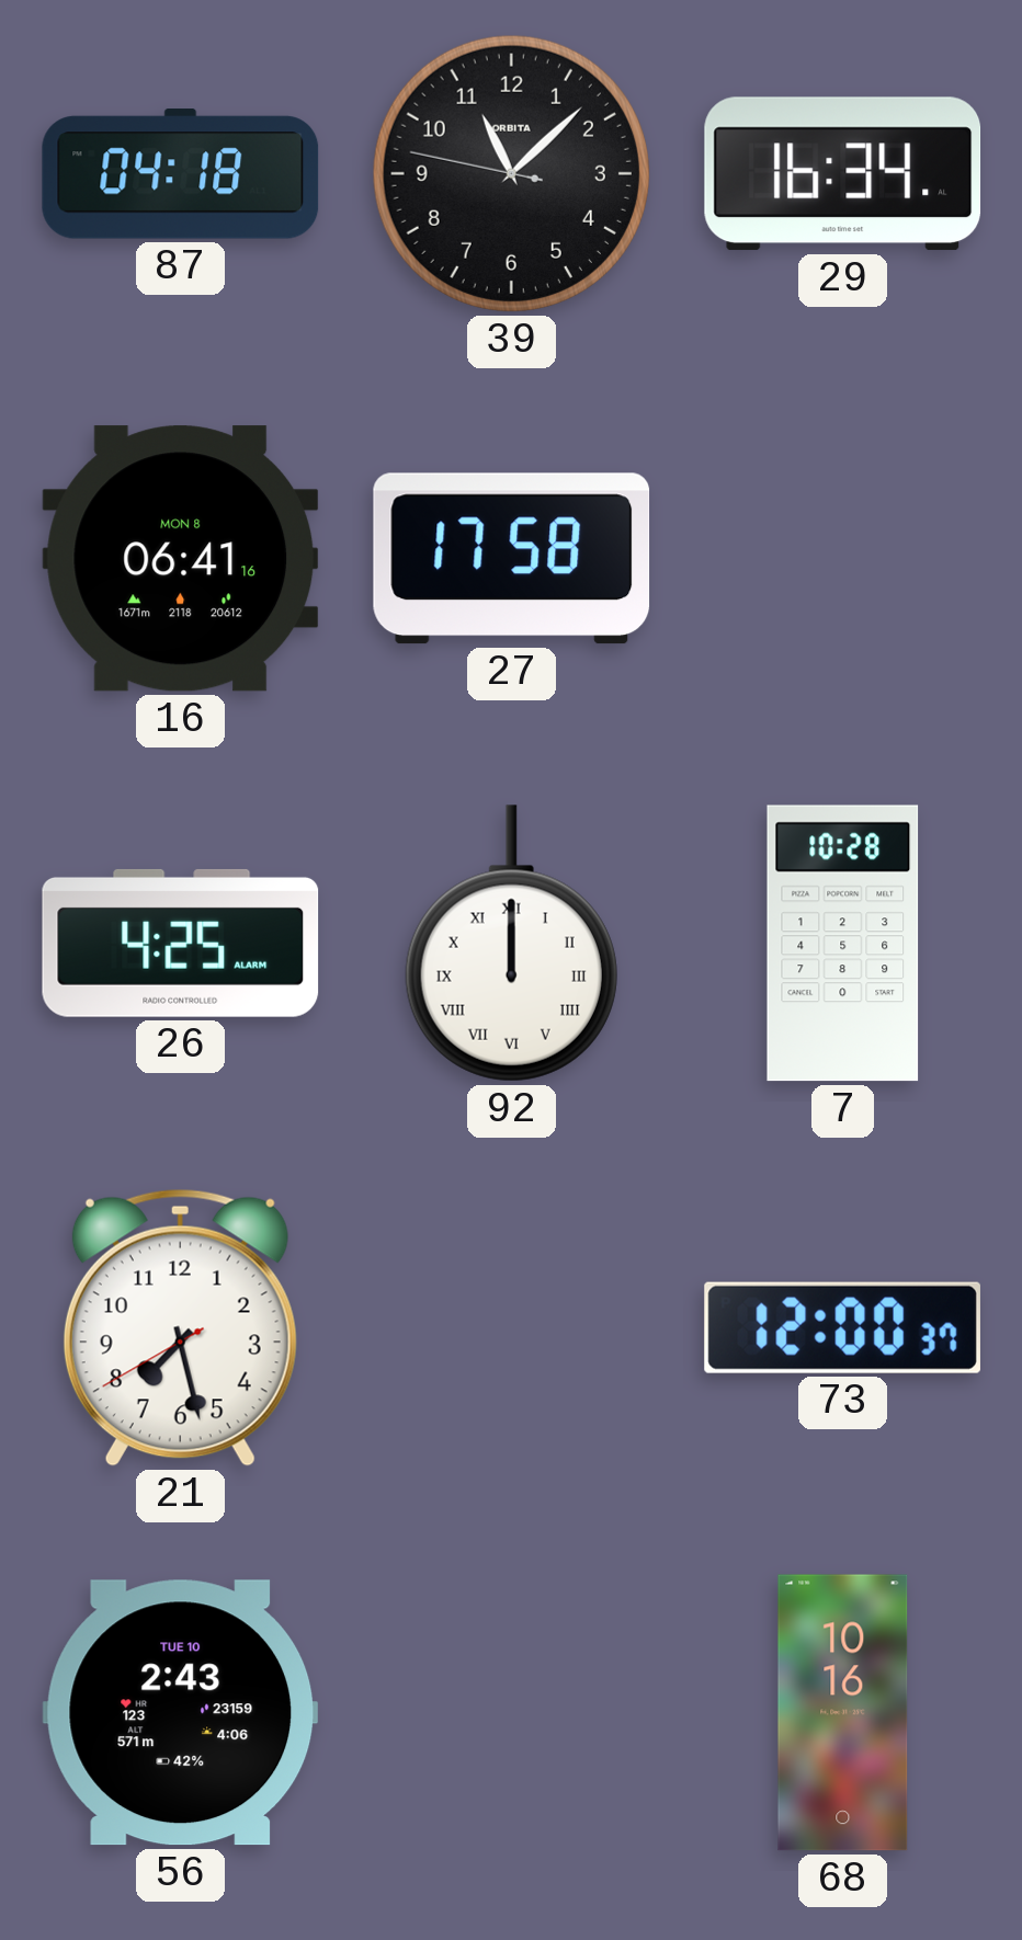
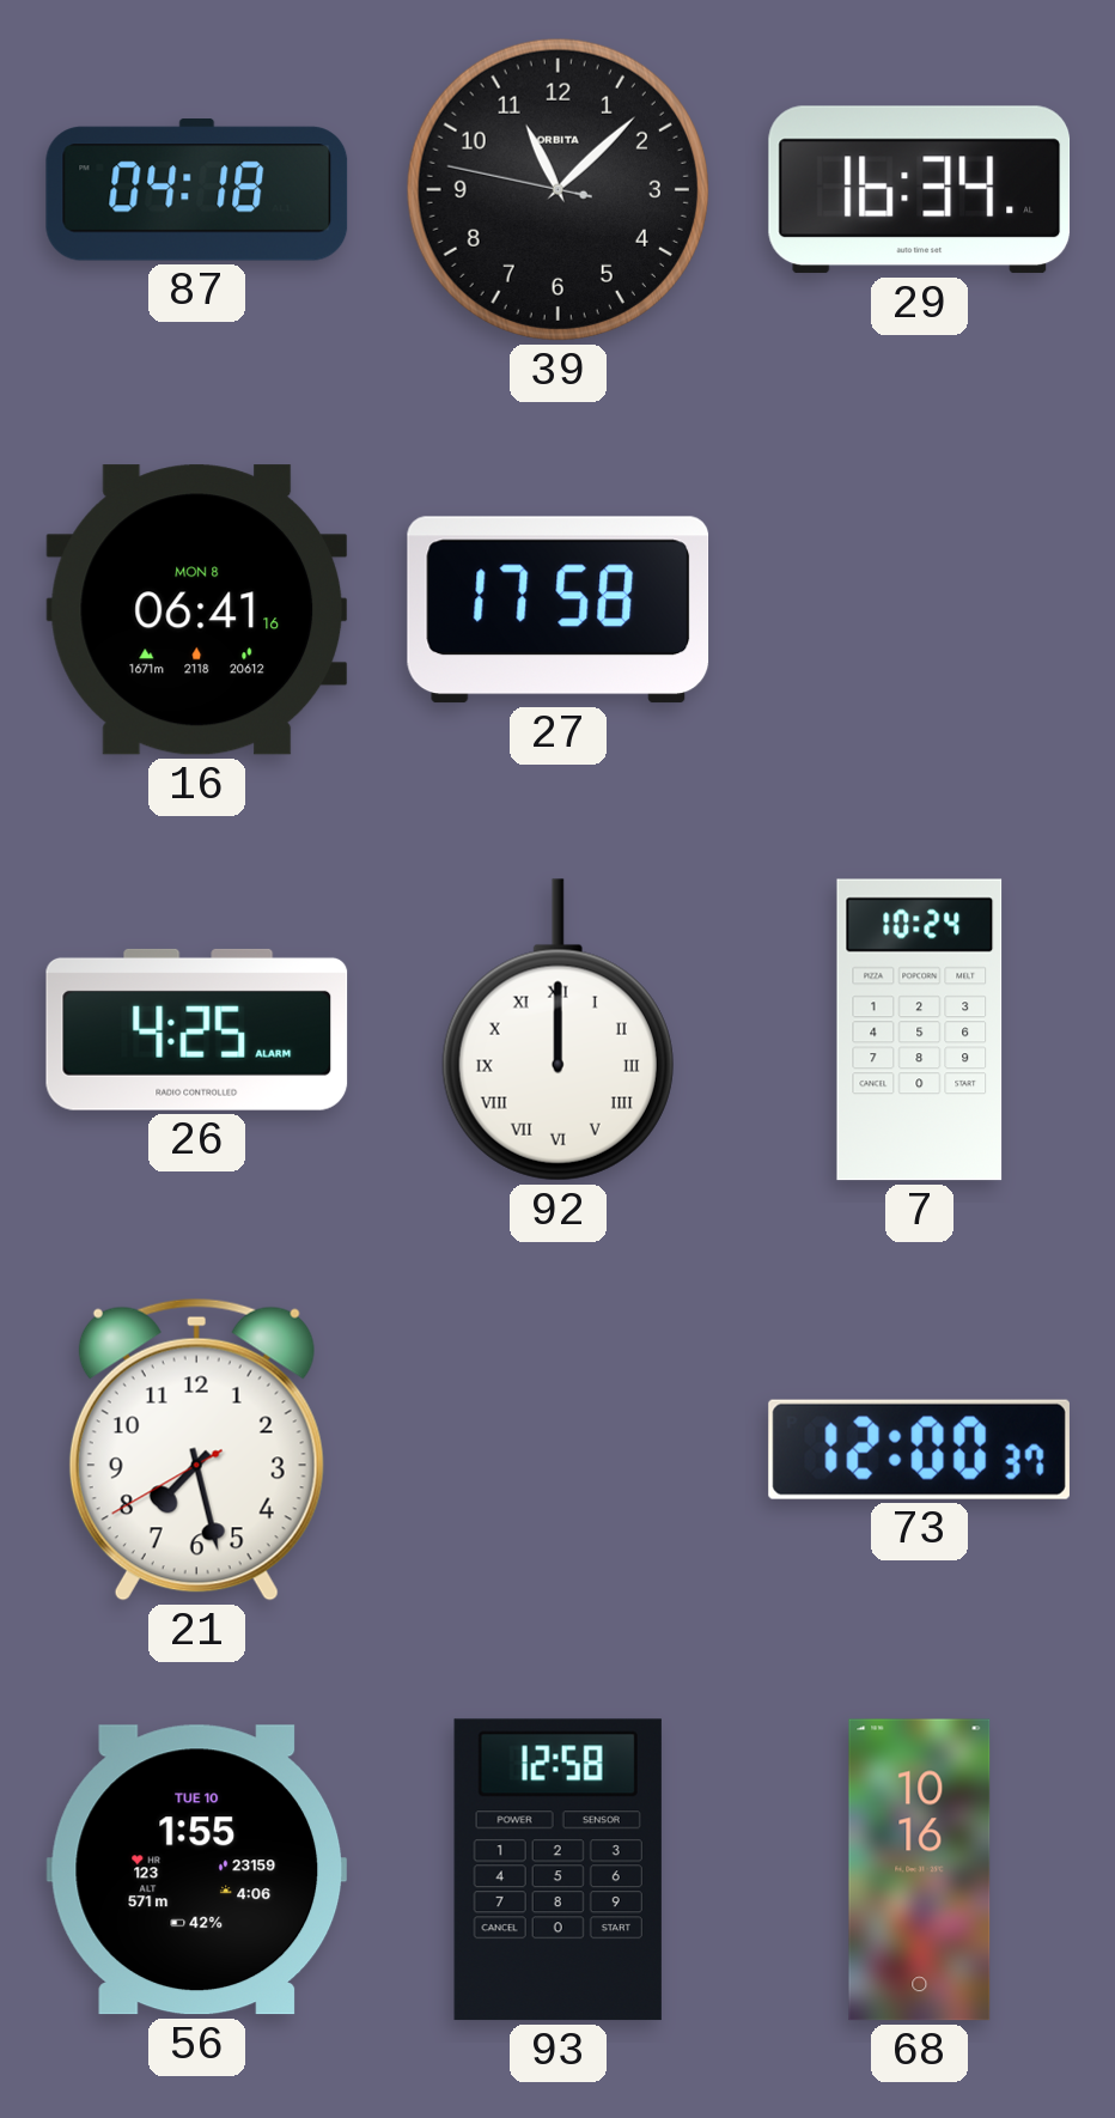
7: 10:28 -> 10:24
56: 2:43 -> 1:55
93: none -> 12:58
